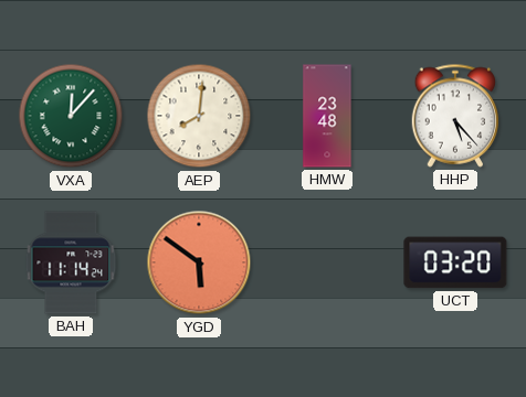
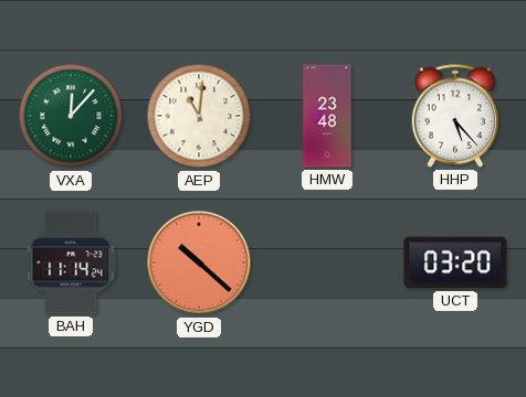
AEP: 8:01 -> 11:01
YGD: 5:51 -> 10:22
